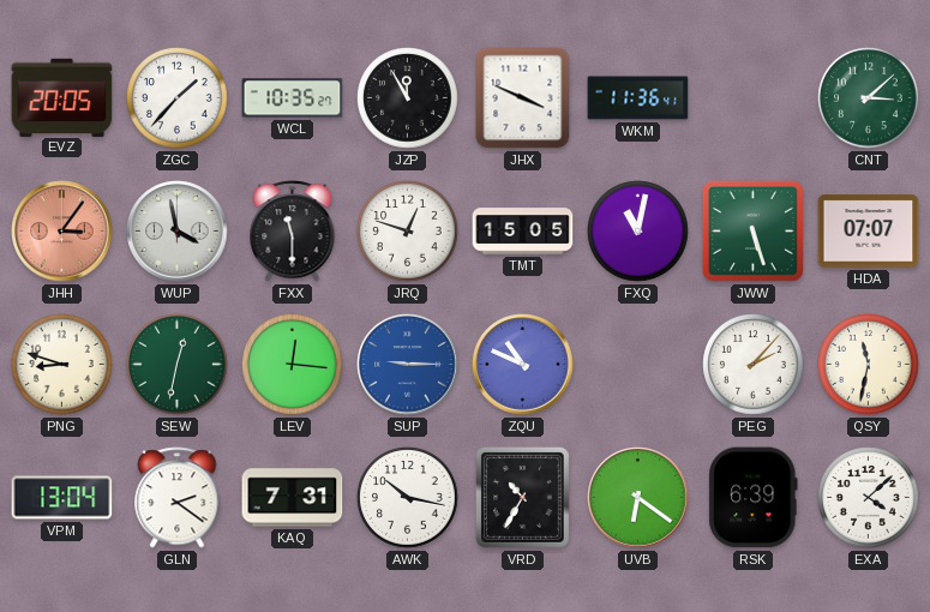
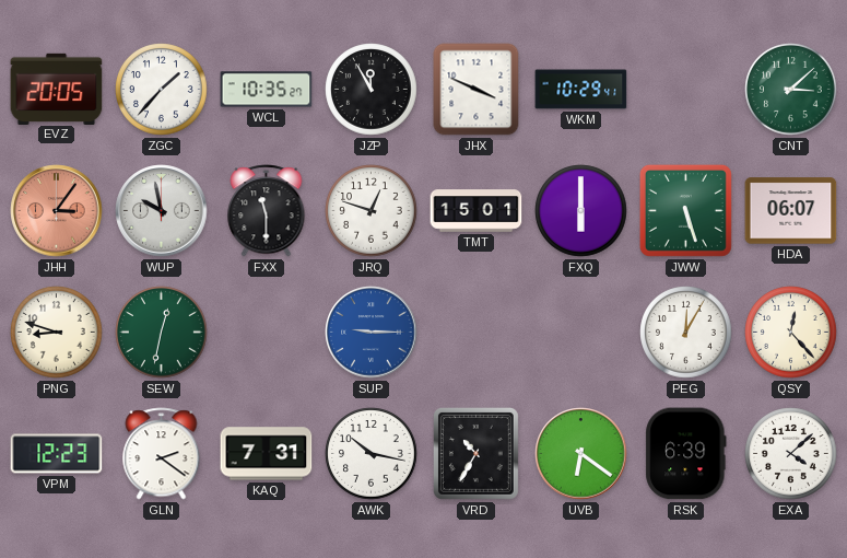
WKM: 11:36 -> 10:29
WUP: 3:58 -> 9:58
TMT: 15:05 -> 15:01
FXQ: 11:02 -> 6:00
HDA: 07:07 -> 06:07
LEV: 12:16 -> none
ZQU: 10:49 -> none
PEG: 2:07 -> 12:05
QSY: 11:32 -> 12:23
VPM: 13:04 -> 12:23
